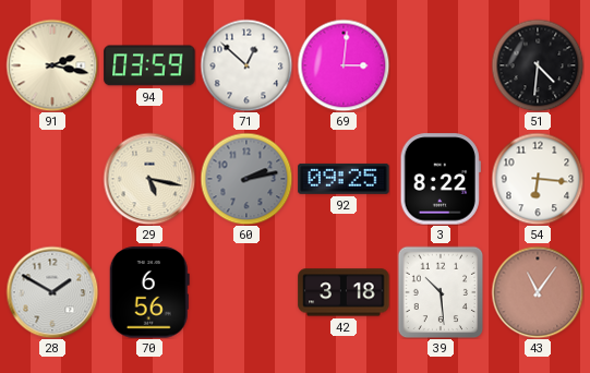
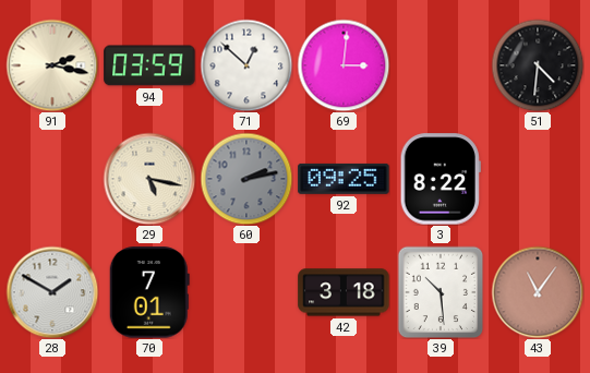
54: 6:16 -> none
70: 6:56 -> 7:01
